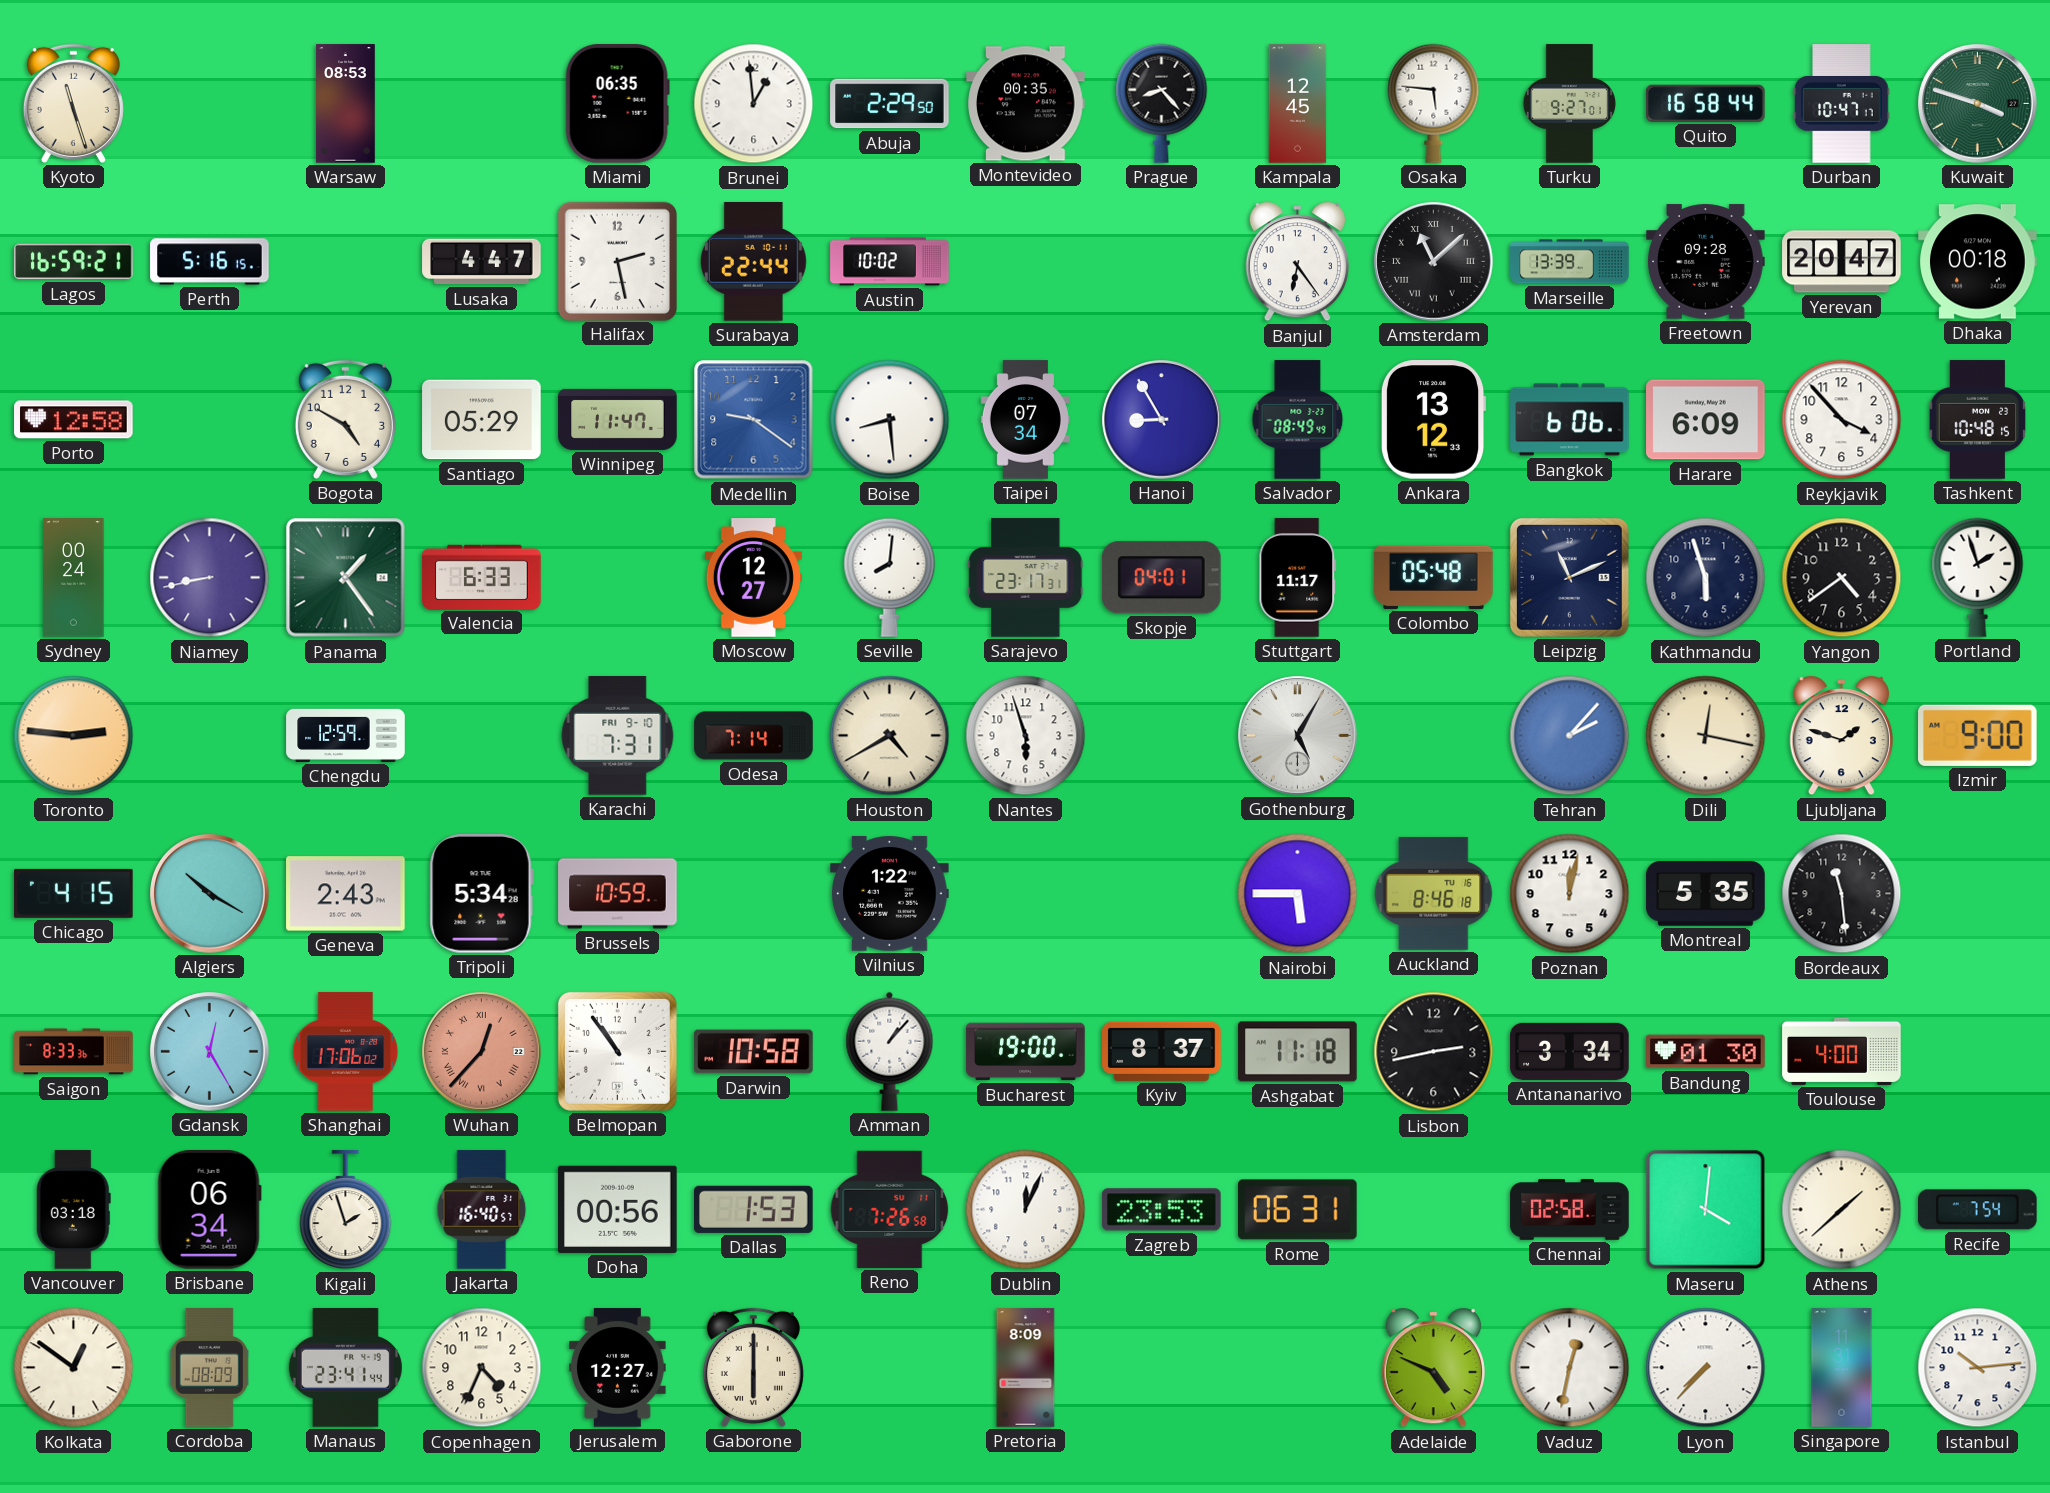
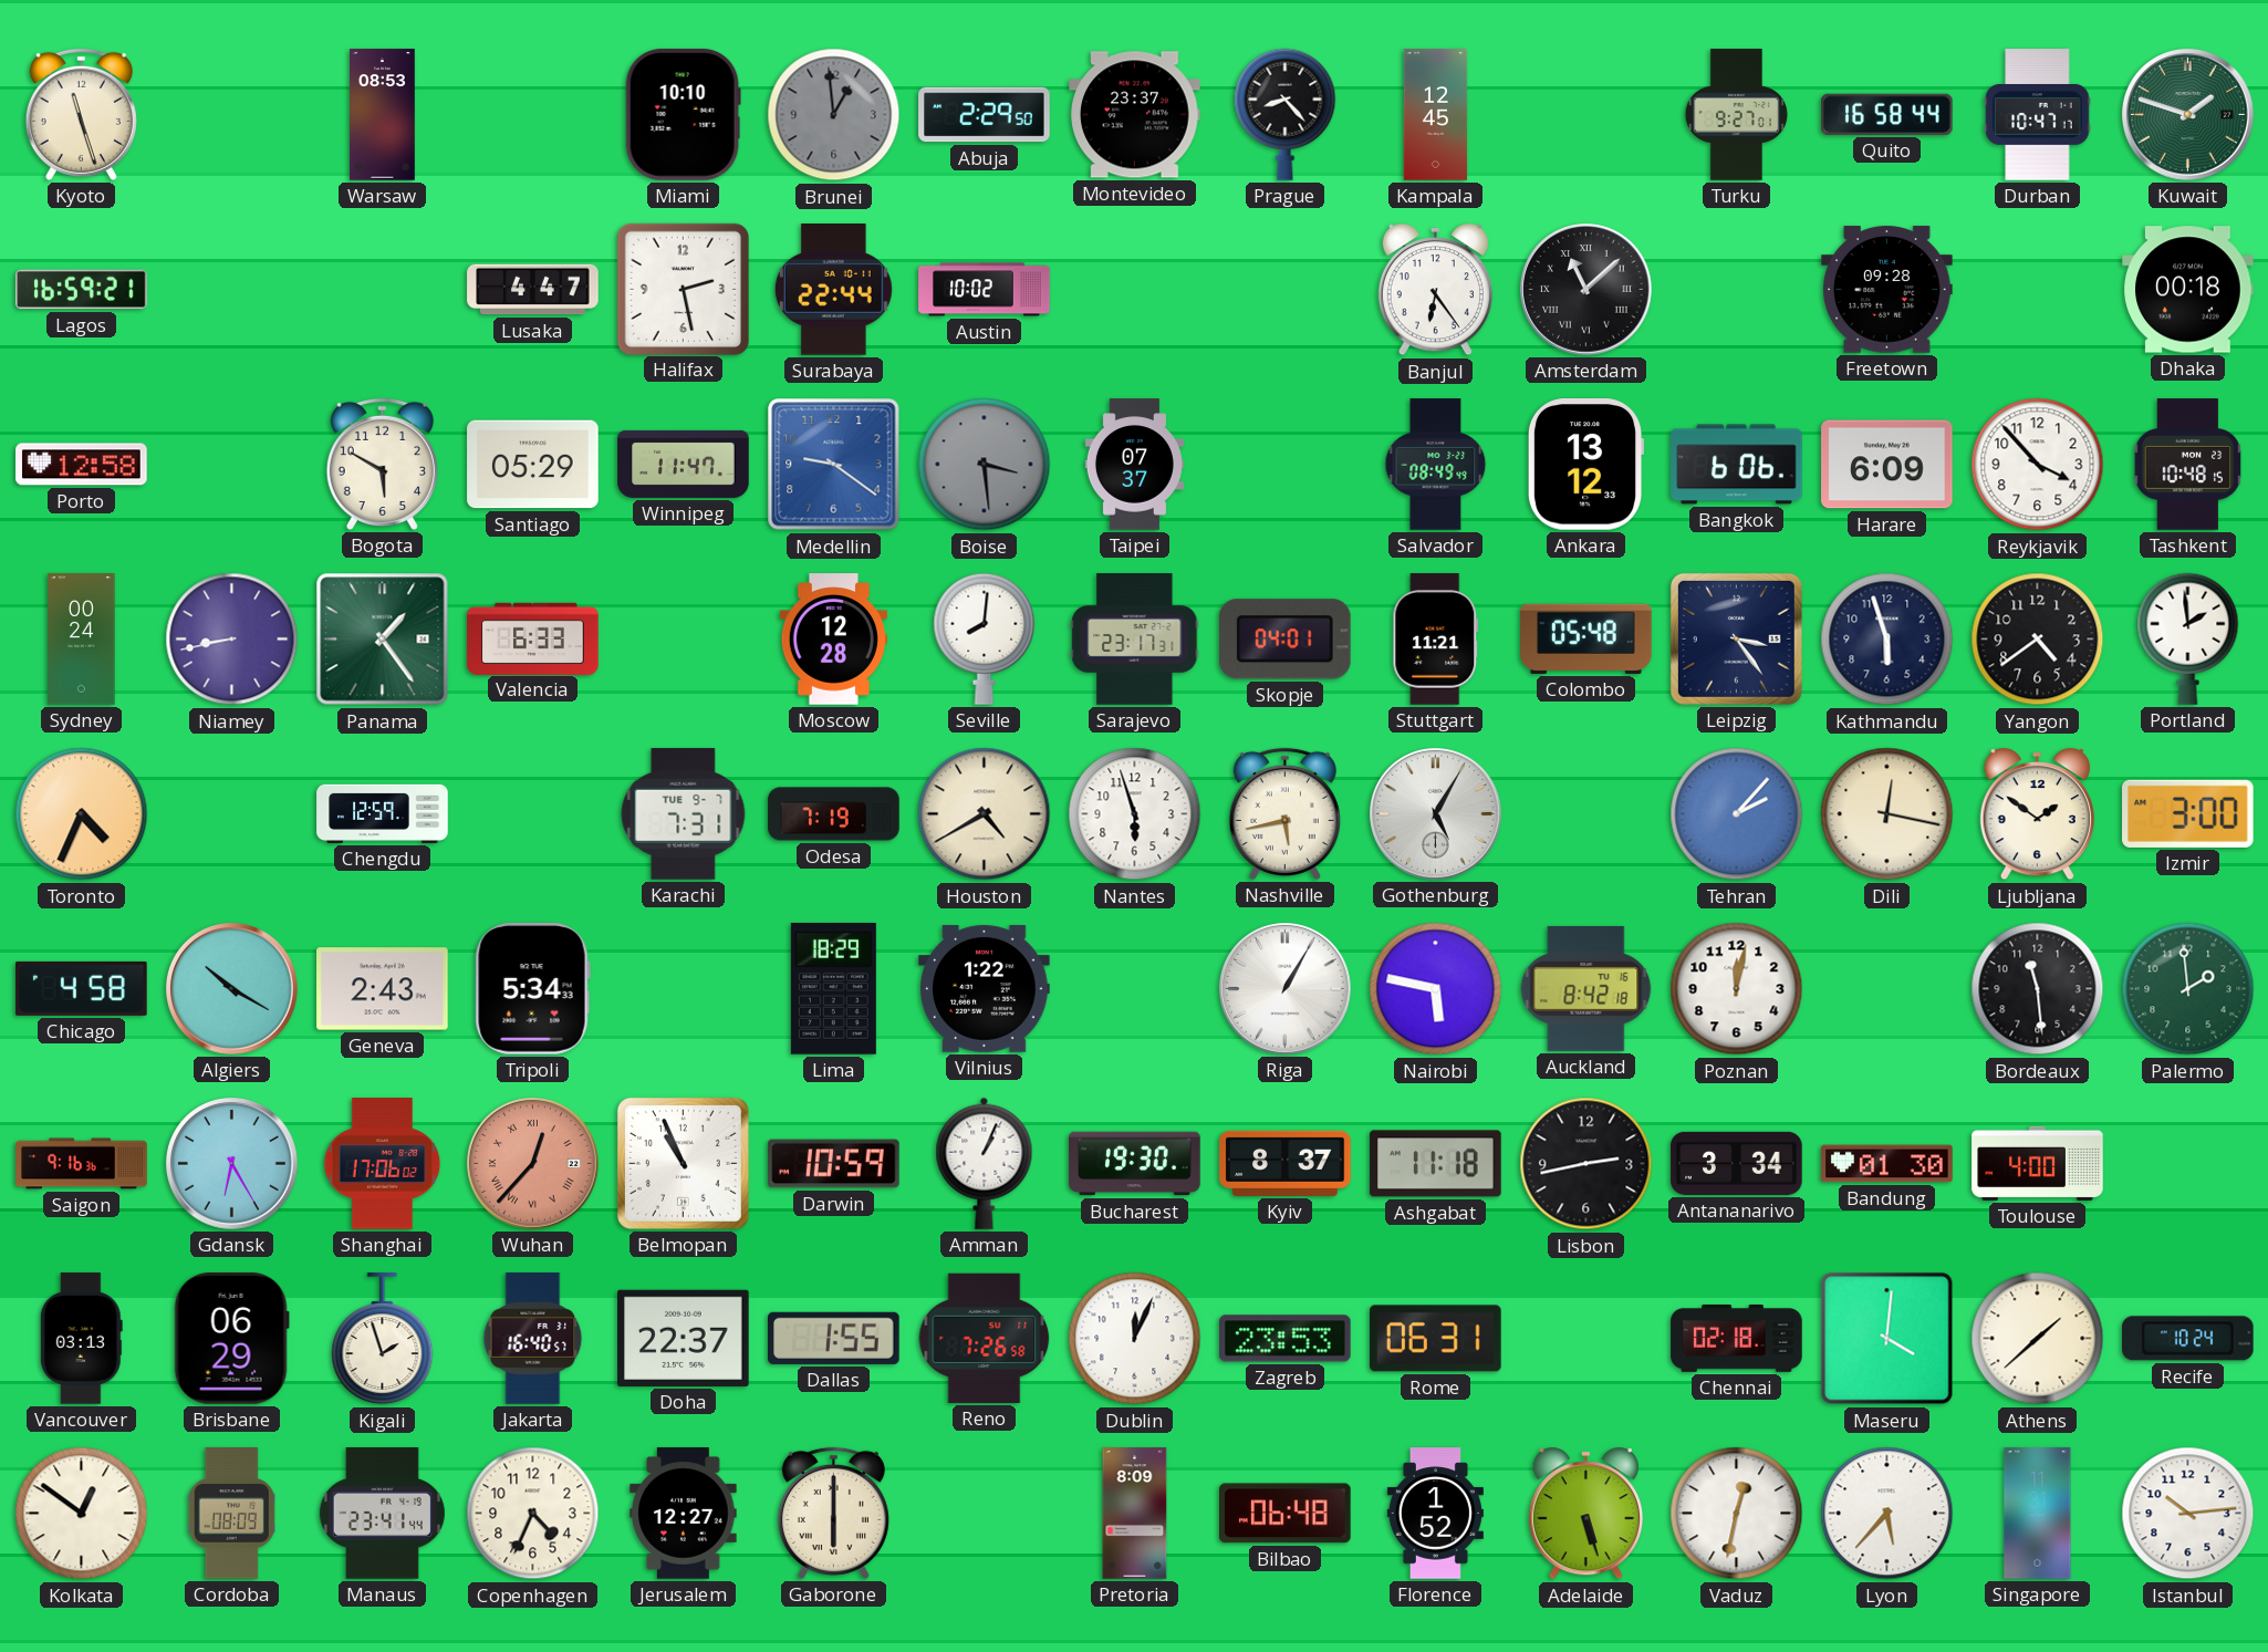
Miami: 06:35 -> 10:10
Brunei dial: white -> grey
Montevideo: 00:35 -> 23:37
Osaka: 5:46 -> none
Kuwait: 3:48 -> 1:48
Perth: 5:16 -> none
Marseille: 13:39 -> none
Yerevan: 20:47 -> none
Bogota: 4:50 -> 5:50
Boise: 8:29 -> 3:29
Boise dial: white -> grey
Taipei: 07:34 -> 07:37
Hanoi: 8:55 -> none
Moscow: 12:27 -> 12:28
Stuttgart: 11:17 -> 11:21
Leipzig: 11:11 -> 3:24
Portland: 1:57 -> 1:59
Toronto: 2:46 -> 4:34
Karachi date: FRI 9-10 -> TUE 9-7
Odesa: 7:14 -> 7:19
Nashville: none -> 5:43
Ljubljana: 1:48 -> 1:51
Izmir: 9:00 -> 3:00
Chicago: 4:15 -> 4:58
Tripoli: 5:34:28 -> 5:34:33
Brussels: 10:59 -> none
Lima: none -> 18:29
Riga: none -> 1:05
Nairobi: 5:45 -> 5:47
Auckland: 8:46 -> 8:42
Montreal: 5:35 -> none
Palermo: none -> 1:59
Saigon: 8:33 -> 9:16
Gdansk: 12:25 -> 6:25
Belmopan: 10:54 -> 10:56
Darwin: 10:58 -> 10:59
Amman: 1:07 -> 1:04
Bucharest: 19:00 -> 19:30
Vancouver: 03:18 -> 03:13
Brisbane: 06:34 -> 06:29
Doha: 00:56 -> 22:37
Dallas: 1:53 -> 1:55
Chennai: 02:58 -> 02:18
Recife: 7:54 -> 10:24
Bilbao: none -> 06:48
Florence: none -> 1:52
Adelaide: 4:49 -> 5:27
Lyon: 7:37 -> 5:37
